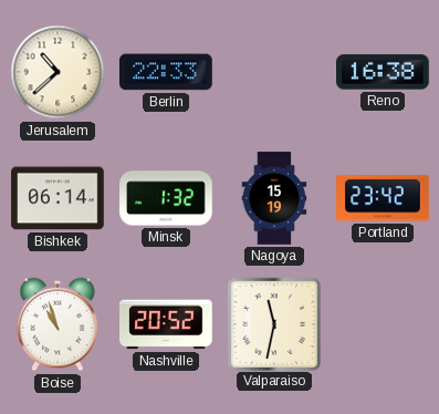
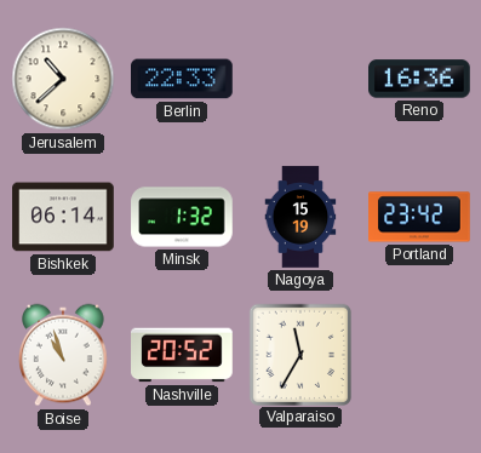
Reno: 16:38 -> 16:36
Valparaiso: 11:32 -> 11:35
